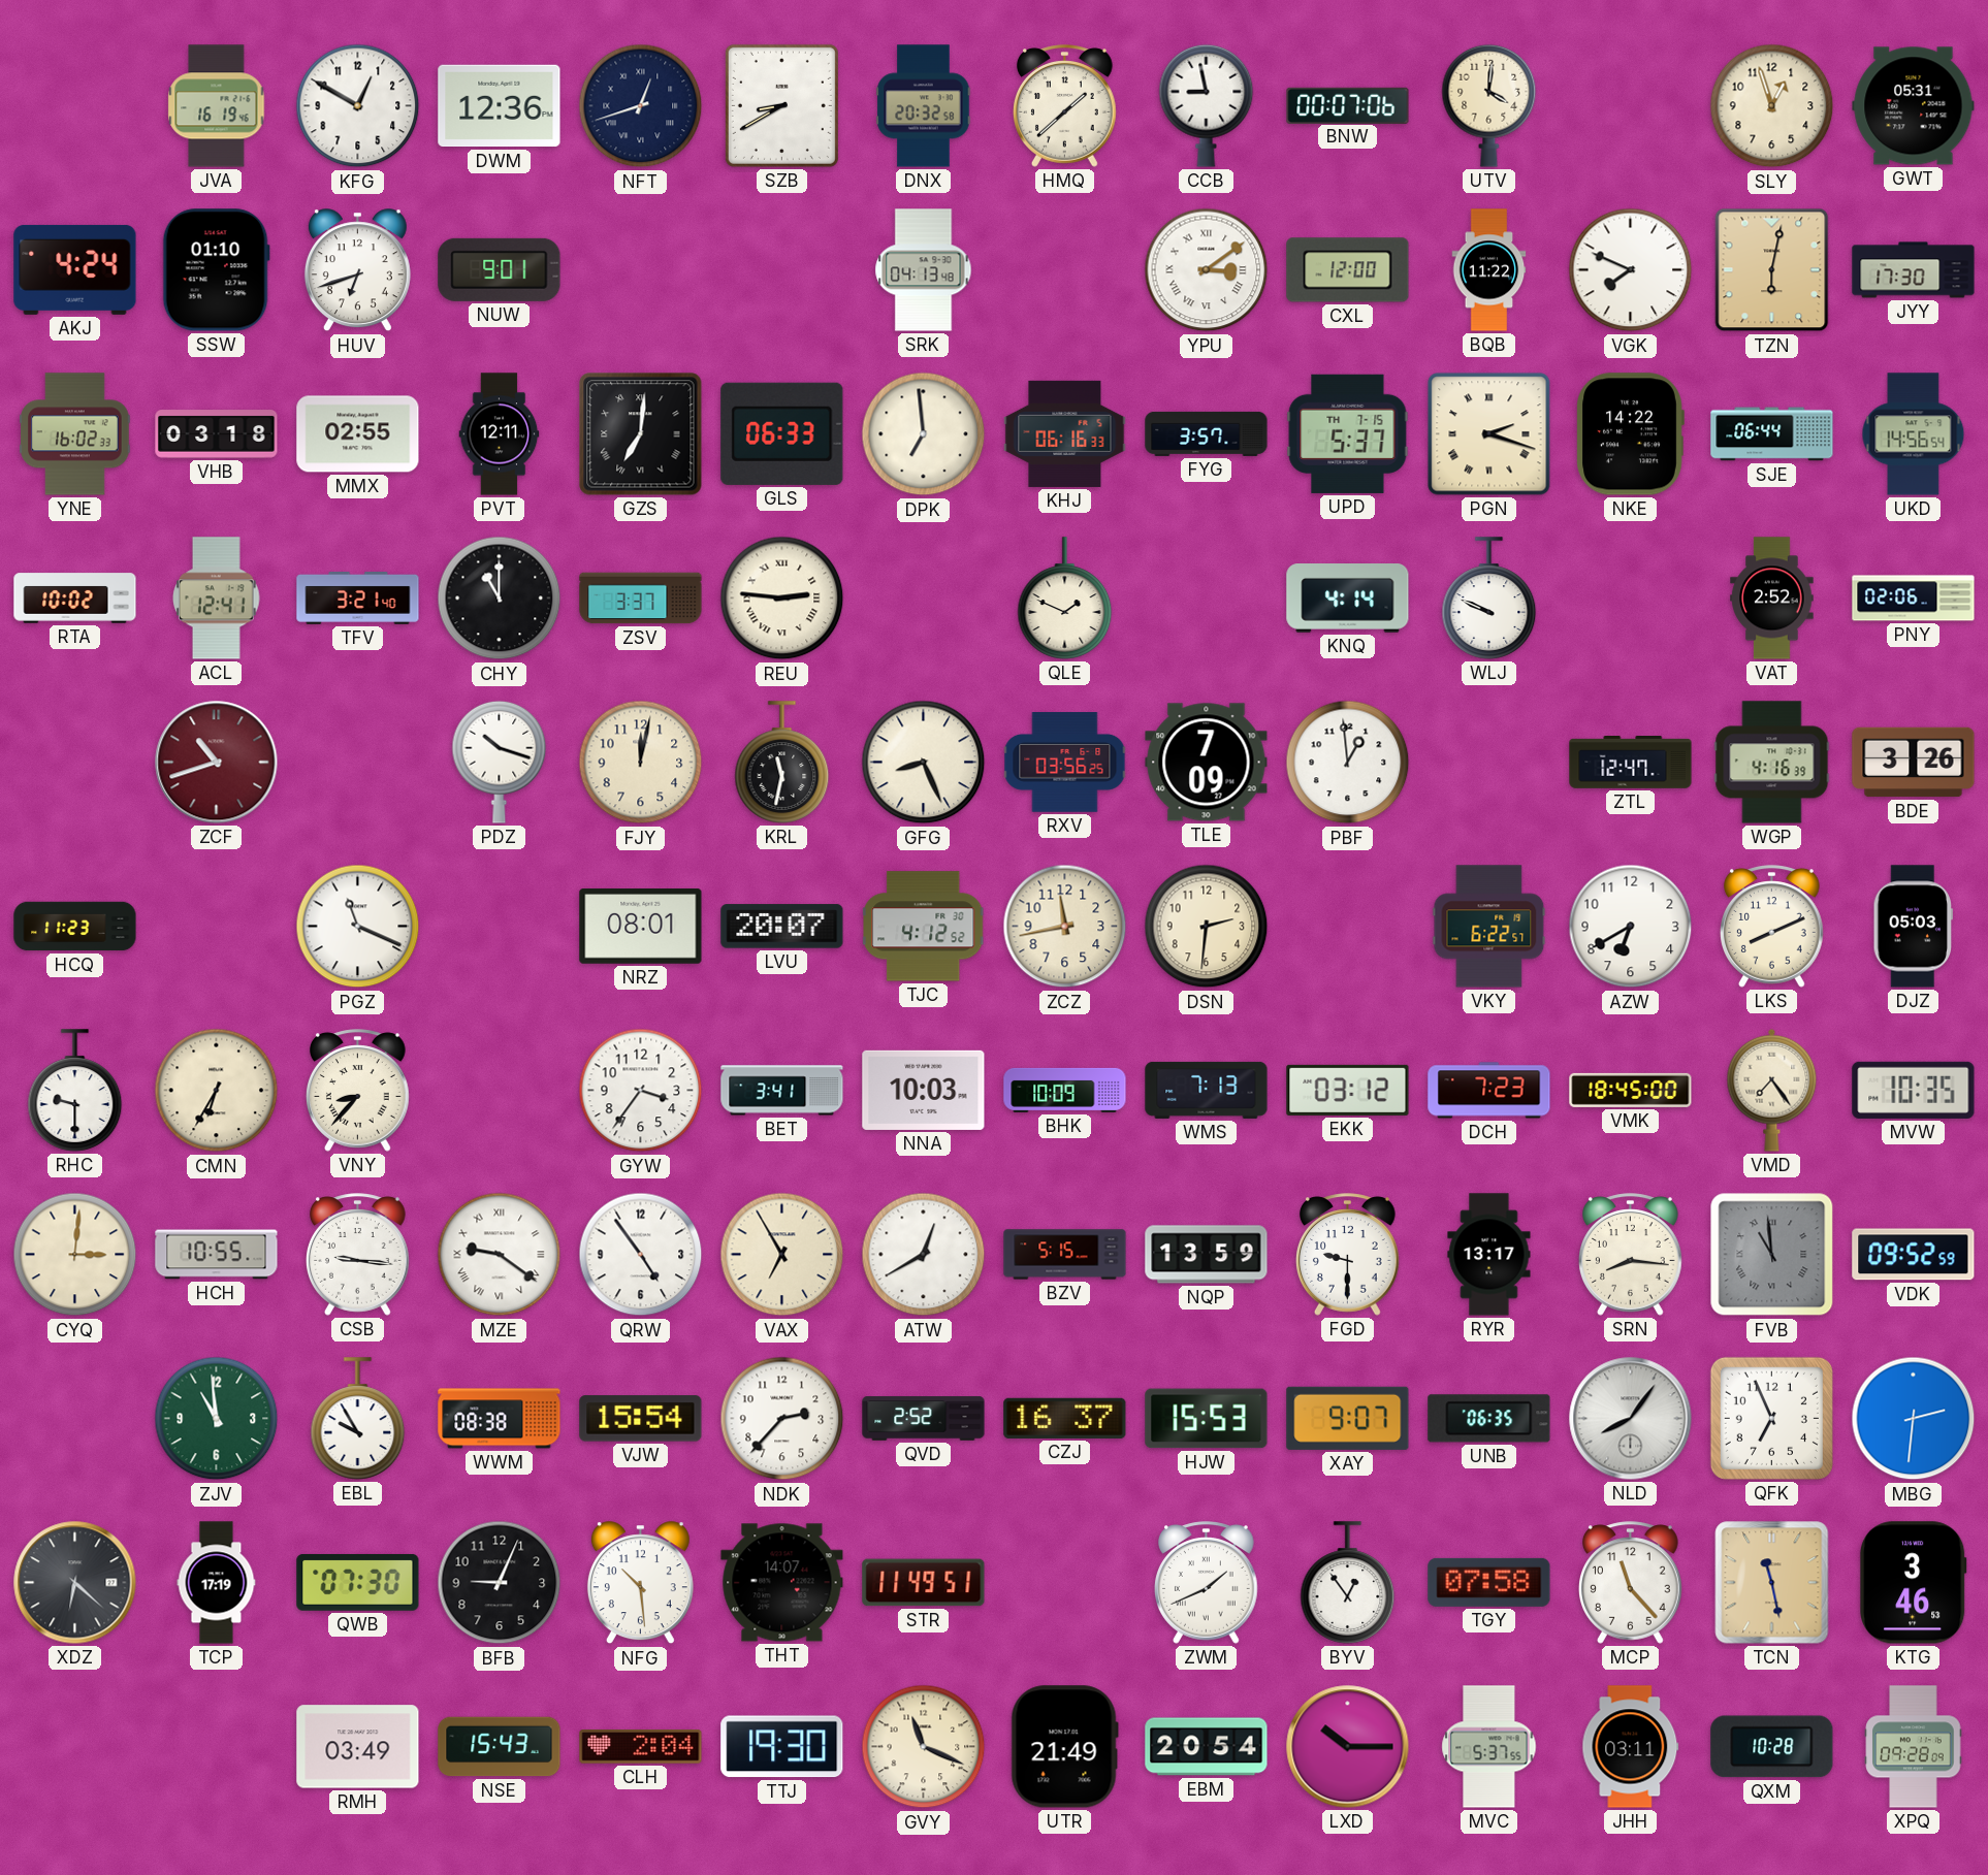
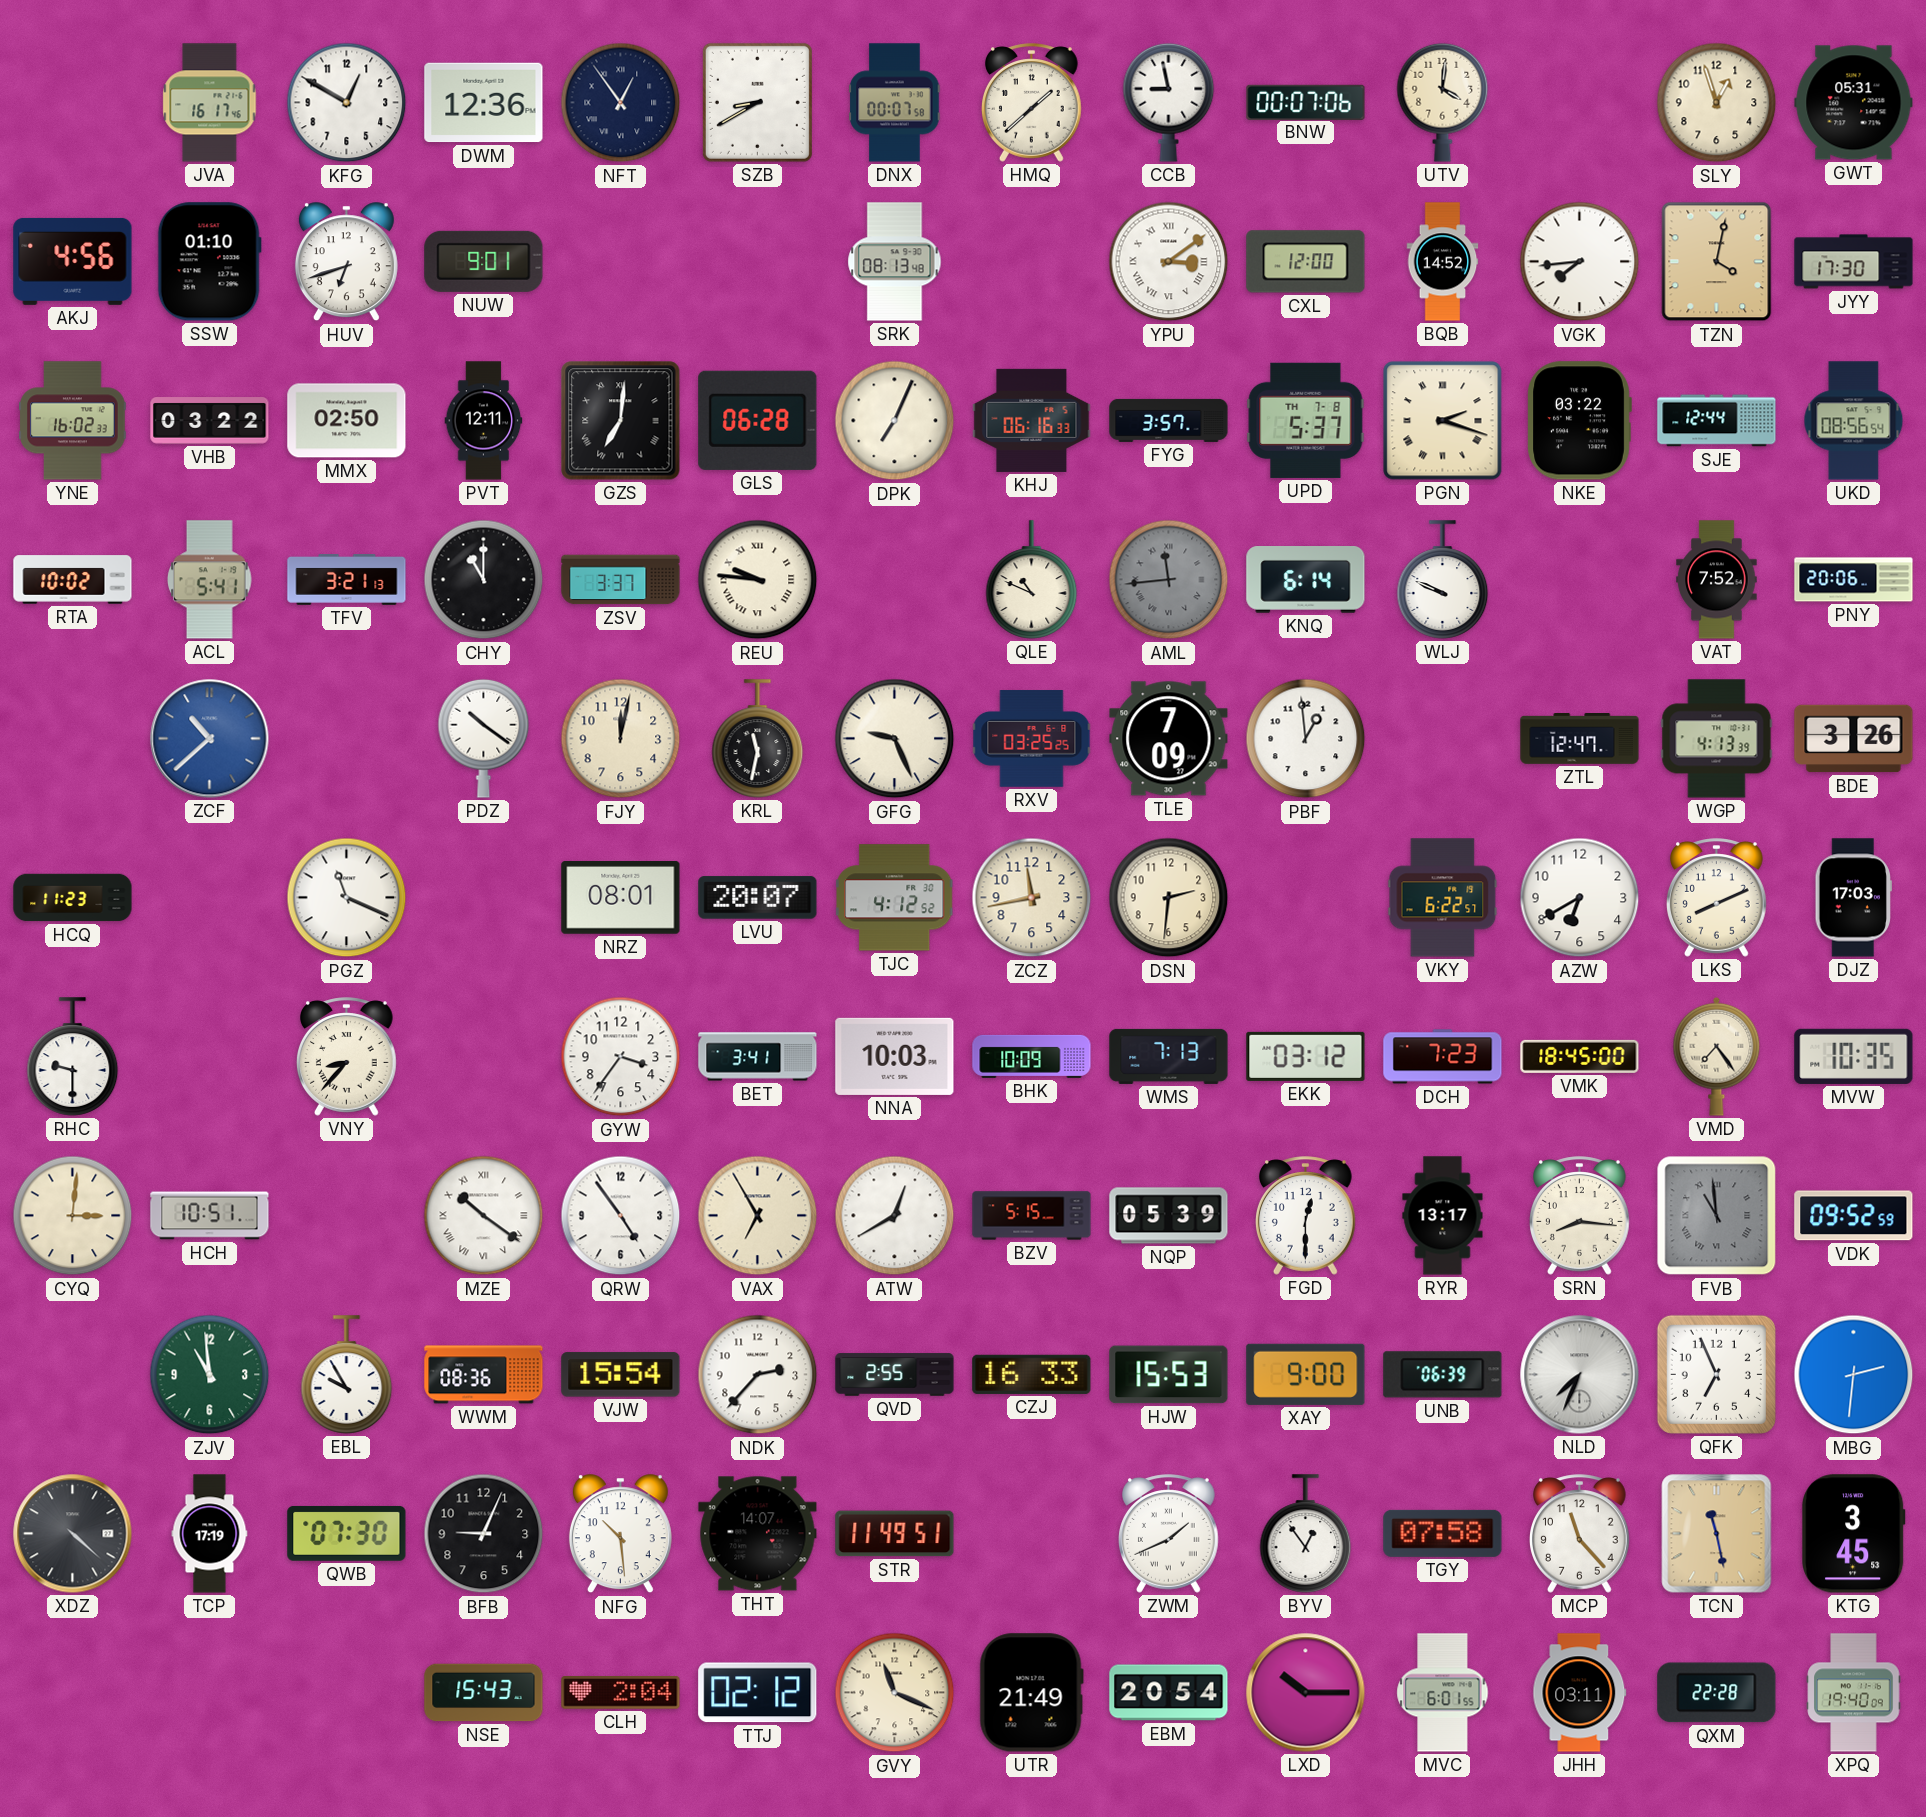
JVA: 16:19 -> 16:17
NFT: 12:42 -> 12:54
DNX: 20:32 -> 00:07
AKJ: 4:24 -> 4:56
SRK: 04:13 -> 08:13
BQB: 11:22 -> 14:52
VGK: 7:49 -> 7:44
TZN: 6:02 -> 4:02
VHB: 03:18 -> 03:22
MMX: 02:55 -> 02:50
GLS: 06:33 -> 06:28
DPK: 6:59 -> 7:04
UPD date: TH 7-15 -> TH 7-8
NKE: 14:22 -> 03:22
SJE: 06:44 -> 12:44
UKD: 14:56 -> 08:56
ACL: 12:41 -> 5:41
TFV: 3:21:40 -> 3:21:13
REU: 2:46 -> 9:46
QLE: 1:49 -> 10:49
AML: none -> 11:44
KNQ: 4:14 -> 6:14
VAT: 2:52 -> 7:52
PNY: 02:06 -> 20:06
ZCF: 10:42 -> 10:38
ZCF dial: burgundy -> blue
PDZ: 10:18 -> 10:21
GFG: 8:26 -> 9:26
RXV: 03:56 -> 03:25
WGP: 4:16 -> 4:13
DJZ: 05:03 -> 17:03
CMN: 6:35 -> none
HCH: 10:55 -> 10:51
CSB: 9:16 -> none
MZE: 9:21 -> 10:21
NQP: 13:59 -> 05:39
FGD: 9:30 -> 12:30
WWM: 08:38 -> 08:36
QVD: 2:52 -> 2:55
CZJ: 16:37 -> 16:33
XAY: 9:07 -> 9:00
UNB: 06:35 -> 06:39
NLD: 8:06 -> 7:34
XDZ: 6:22 -> 4:22
KTG: 3:46 -> 3:45
RMH: 03:49 -> none
TTJ: 19:30 -> 02:12
MVC: 5:37 -> 6:01
QXM: 10:28 -> 22:28
XPQ: 09:28 -> 19:40
